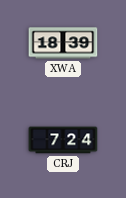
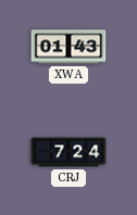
XWA: 18:39 -> 01:43
